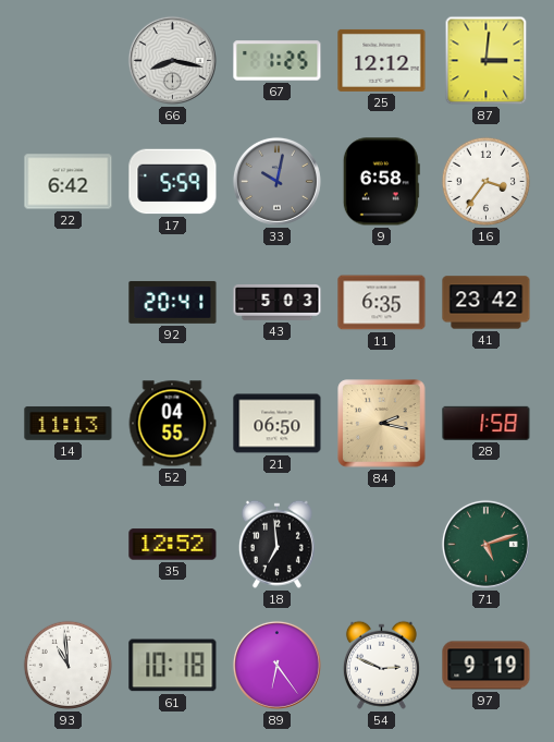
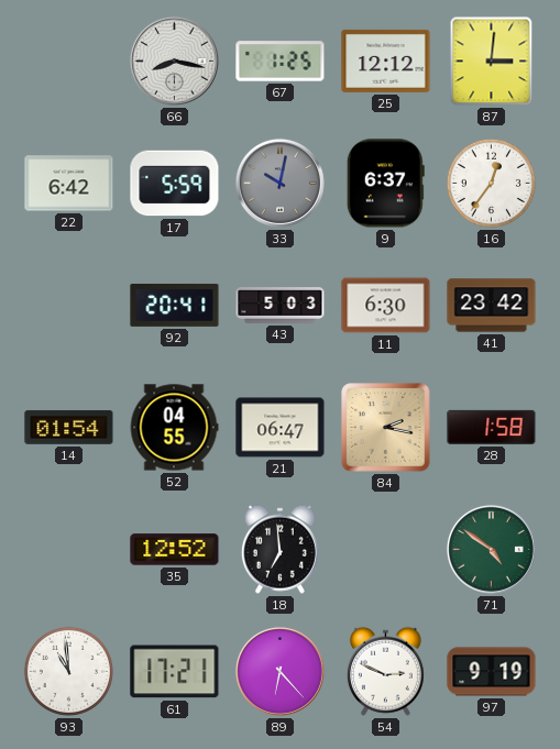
9: 6:58 -> 6:37
16: 3:36 -> 12:36
11: 6:35 -> 6:30
14: 11:13 -> 01:54
21: 06:50 -> 06:47
71: 5:12 -> 4:51
61: 10:18 -> 17:21
89: 6:24 -> 6:23
